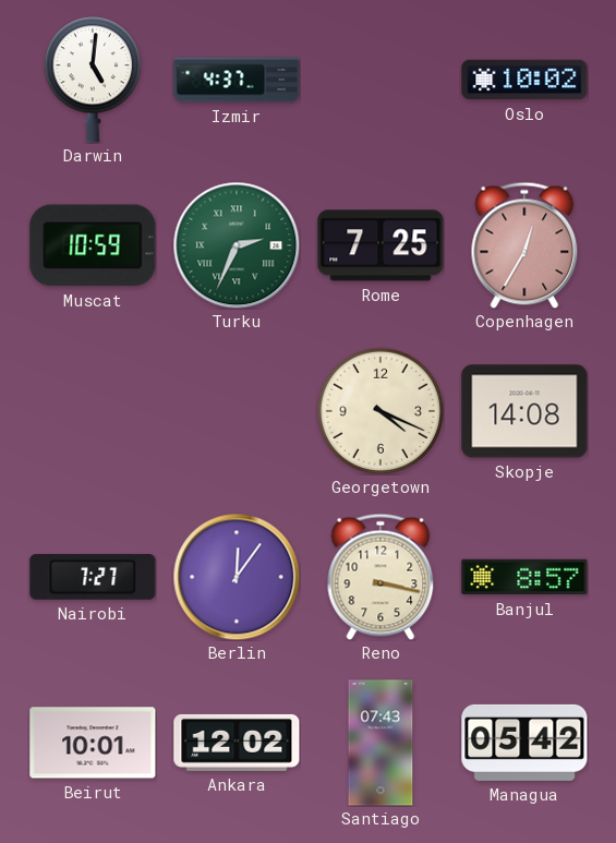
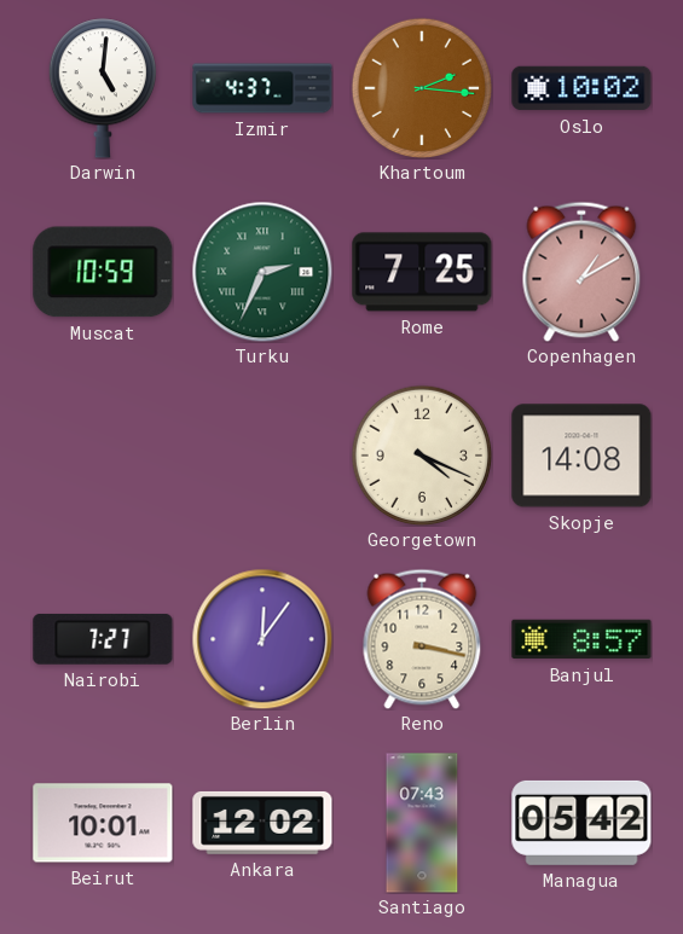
Khartoum: none -> 2:16
Copenhagen: 12:35 -> 1:10
